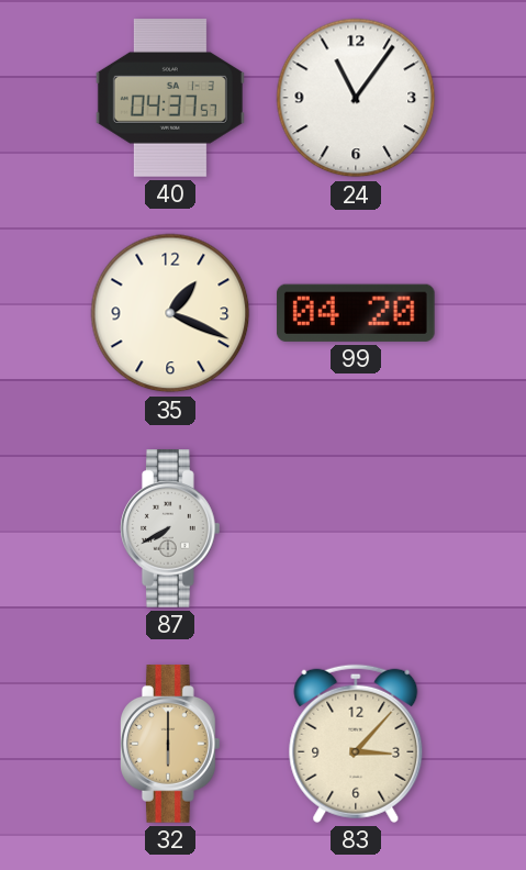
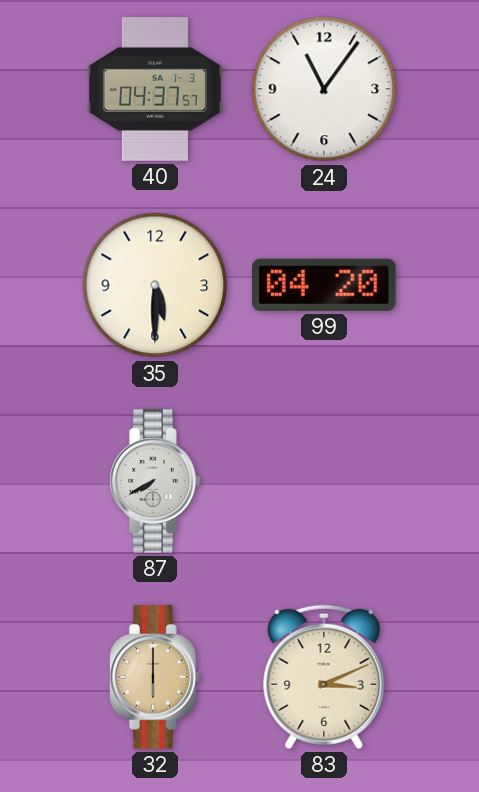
35: 1:19 -> 5:30
83: 3:07 -> 3:11
